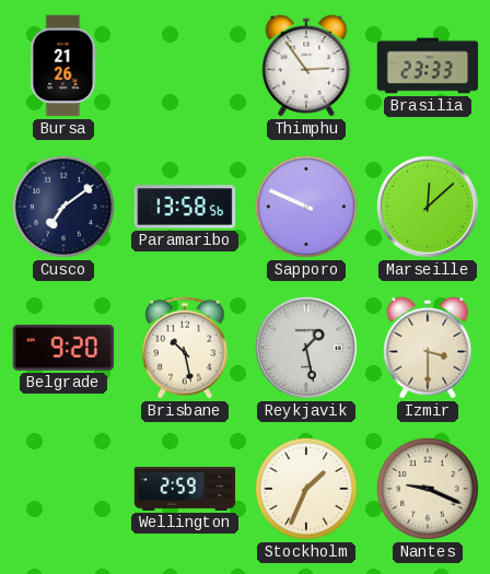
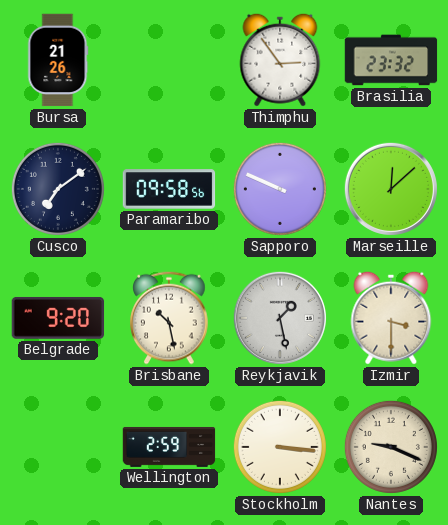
Brasilia: 23:33 -> 23:32
Paramaribo: 13:58 -> 09:58
Stockholm: 1:34 -> 3:16
